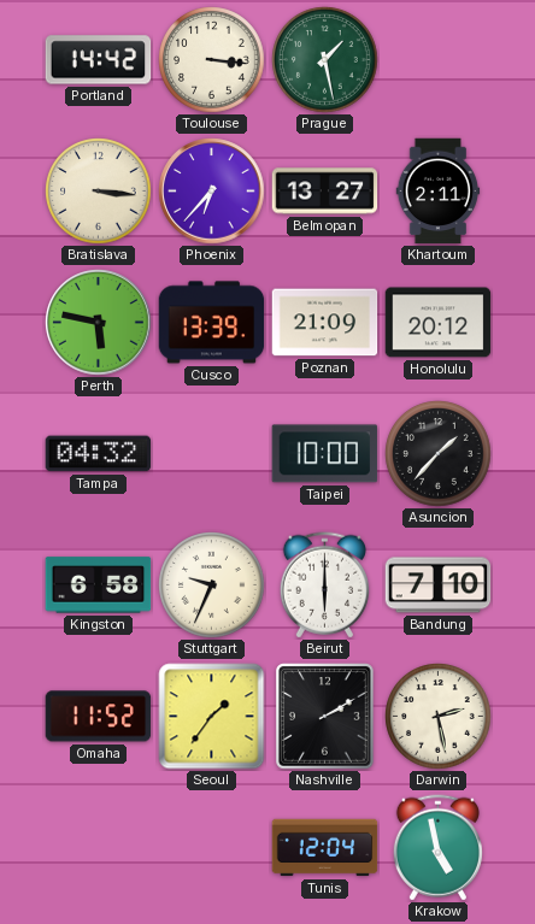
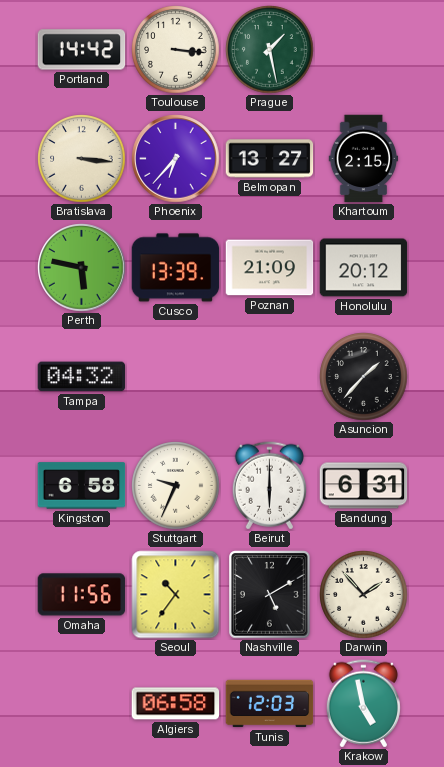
Khartoum: 2:11 -> 2:15
Taipei: 10:00 -> none
Bandung: 7:10 -> 6:31
Omaha: 11:52 -> 11:56
Seoul: 1:36 -> 10:36
Nashville: 2:10 -> 5:10
Darwin: 2:28 -> 1:53
Algiers: none -> 06:58
Tunis: 12:04 -> 12:03
